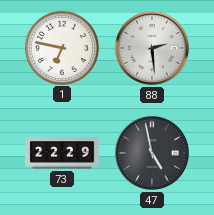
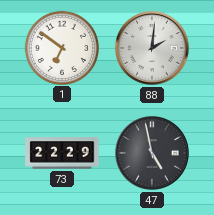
1: 6:47 -> 6:51
88: 2:29 -> 2:01
